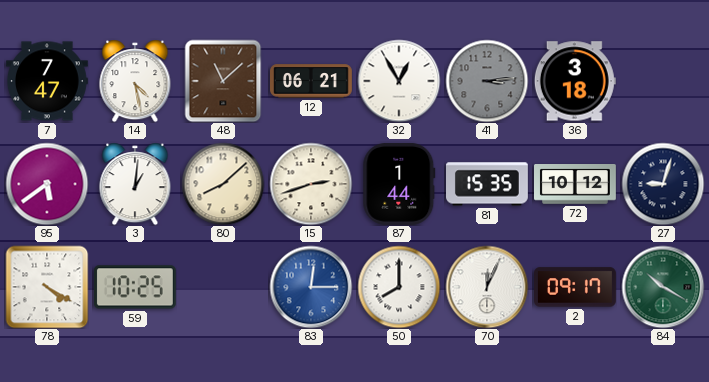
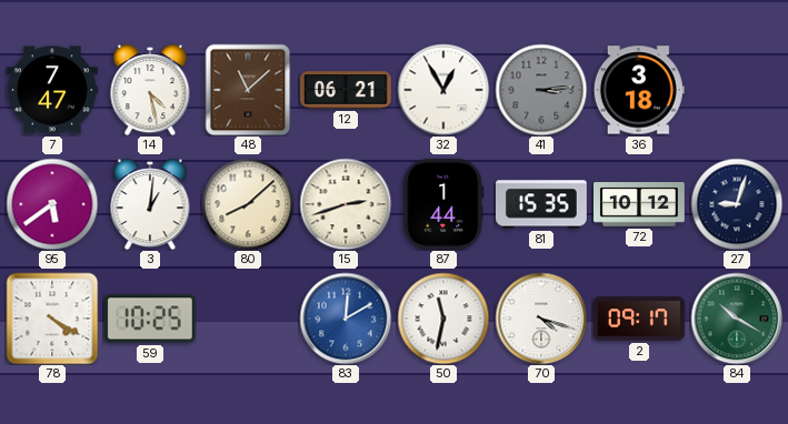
83: 12:15 -> 12:10
50: 8:00 -> 11:32
70: 12:04 -> 4:18
